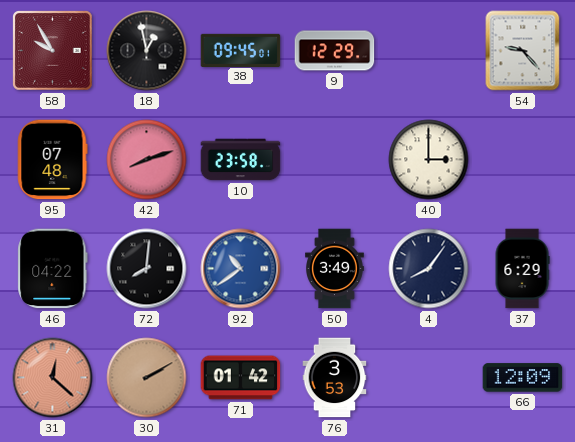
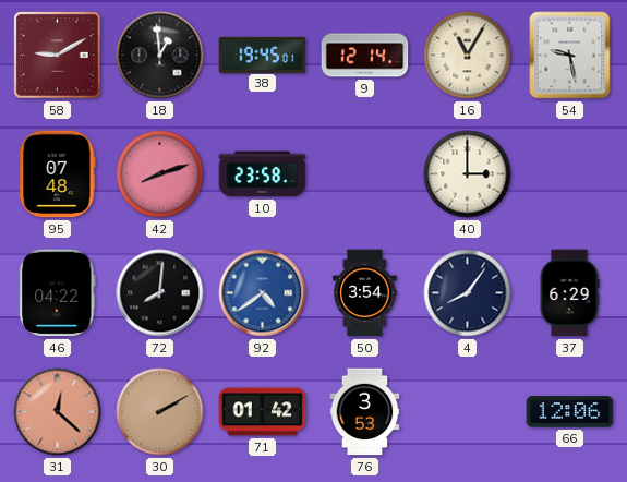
58: 9:55 -> 9:10
18: 12:58 -> 12:59
38: 09:45 -> 19:45
9: 12:29 -> 12:14
16: none -> 11:05
54: 9:23 -> 9:28
92: 10:39 -> 4:39
50: 3:49 -> 3:54
66: 12:09 -> 12:06
